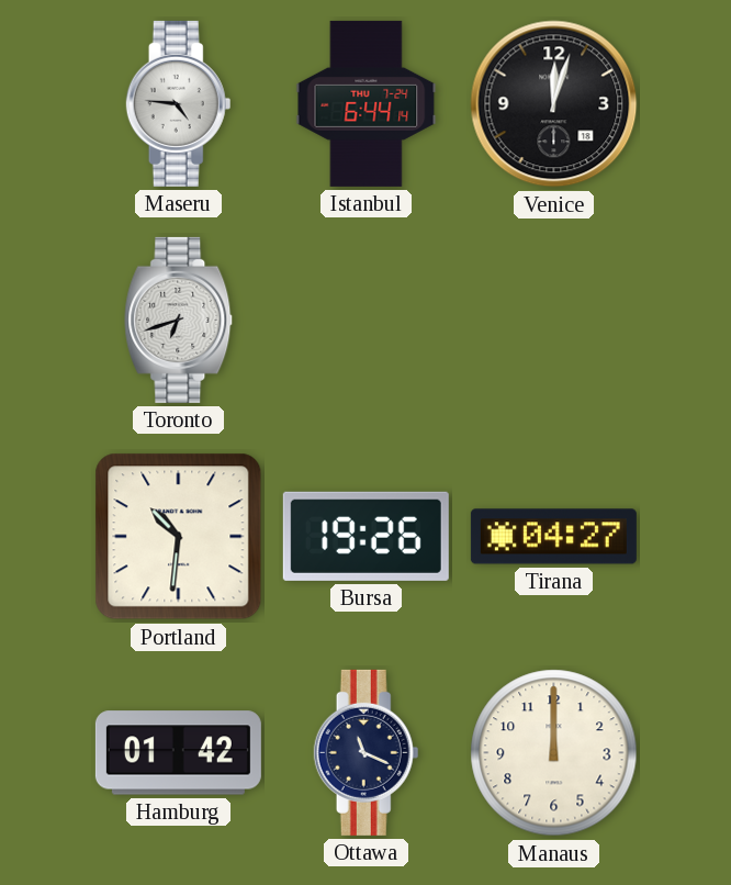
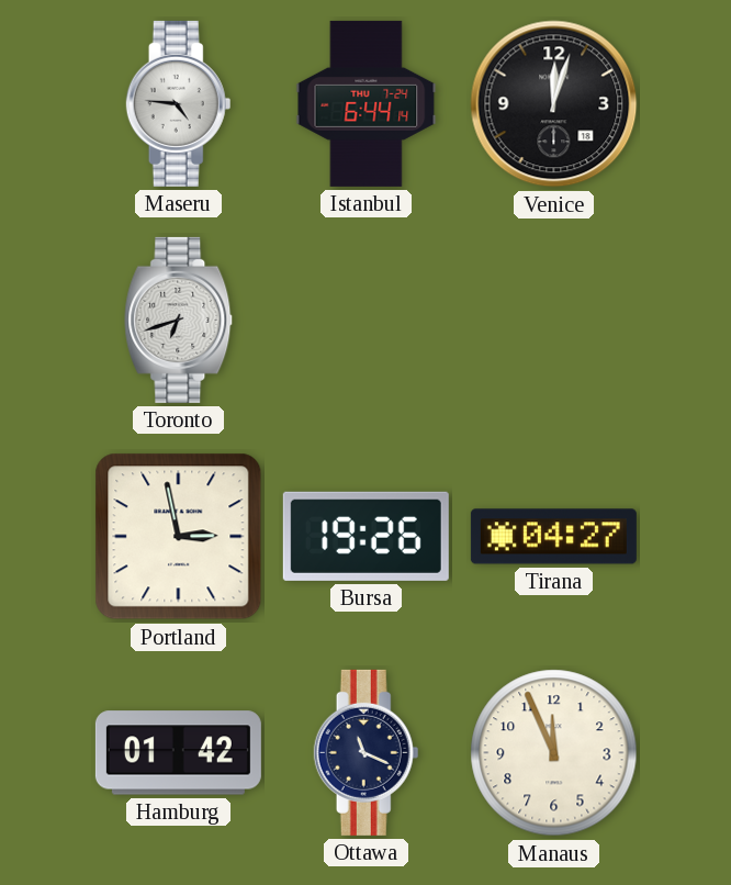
Portland: 10:31 -> 2:58
Manaus: 12:00 -> 11:56
